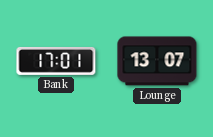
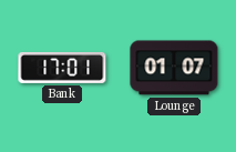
Lounge: 13:07 -> 01:07
